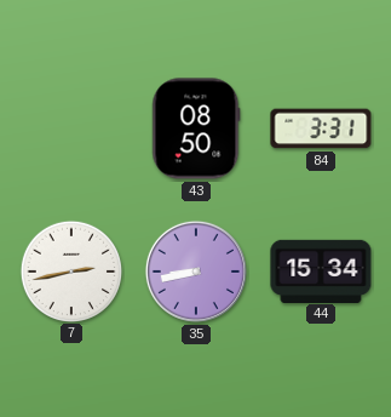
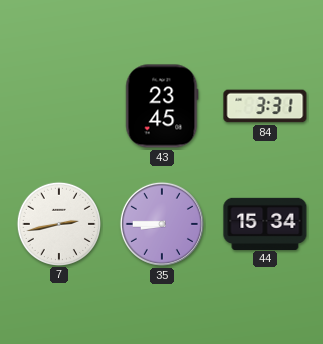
43: 08:50 -> 23:45
35: 8:43 -> 8:45
